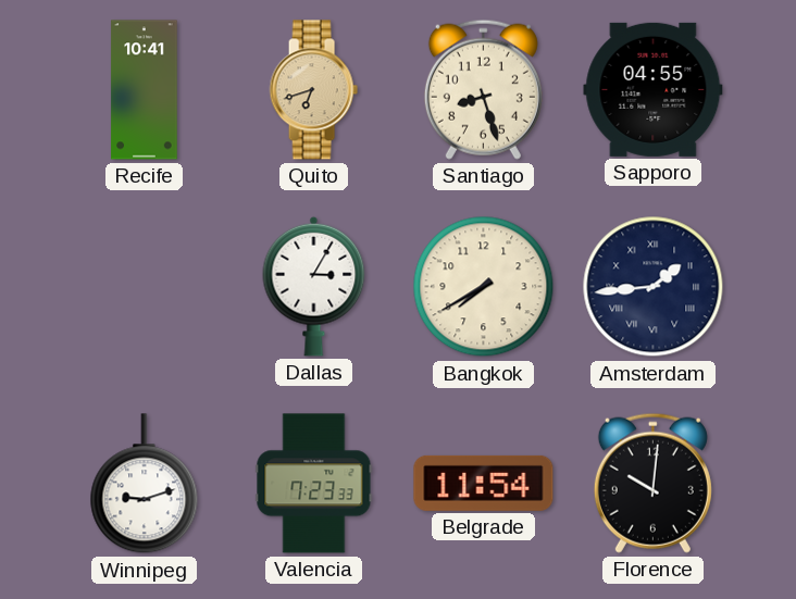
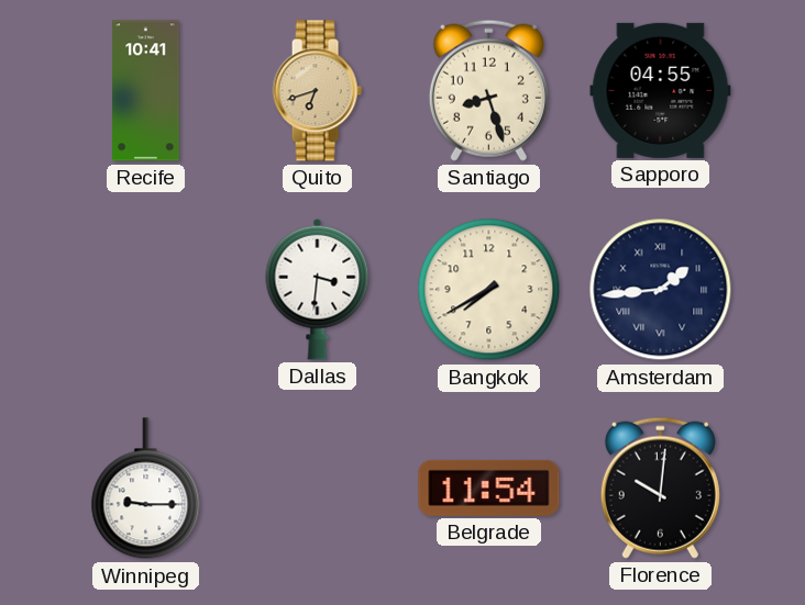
Dallas: 3:05 -> 3:31
Winnipeg: 9:12 -> 9:15
Valencia: 7:23 -> none
